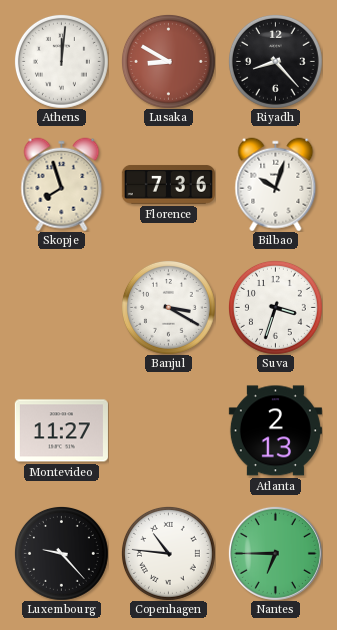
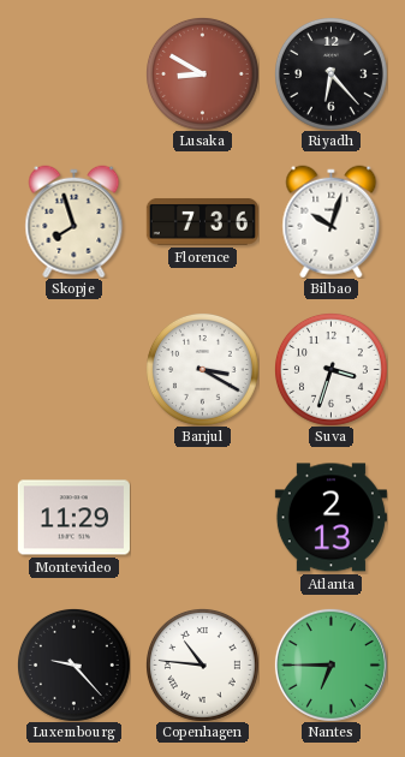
Athens: 12:01 -> none
Riyadh: 8:23 -> 6:23
Montevideo: 11:27 -> 11:29
